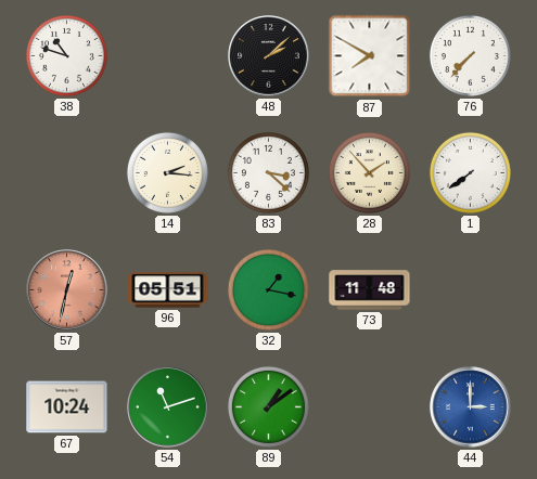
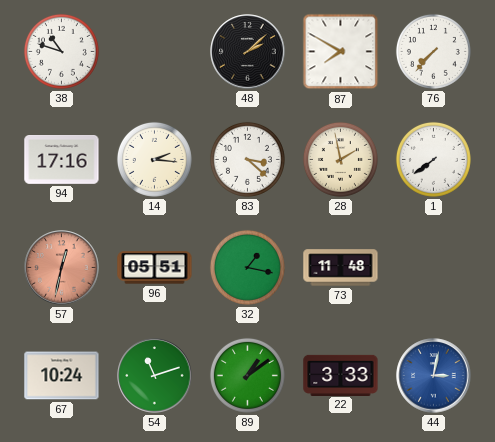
94: none -> 17:16
28: 1:53 -> 1:58
22: none -> 3:33
44: 3:00 -> 3:02
